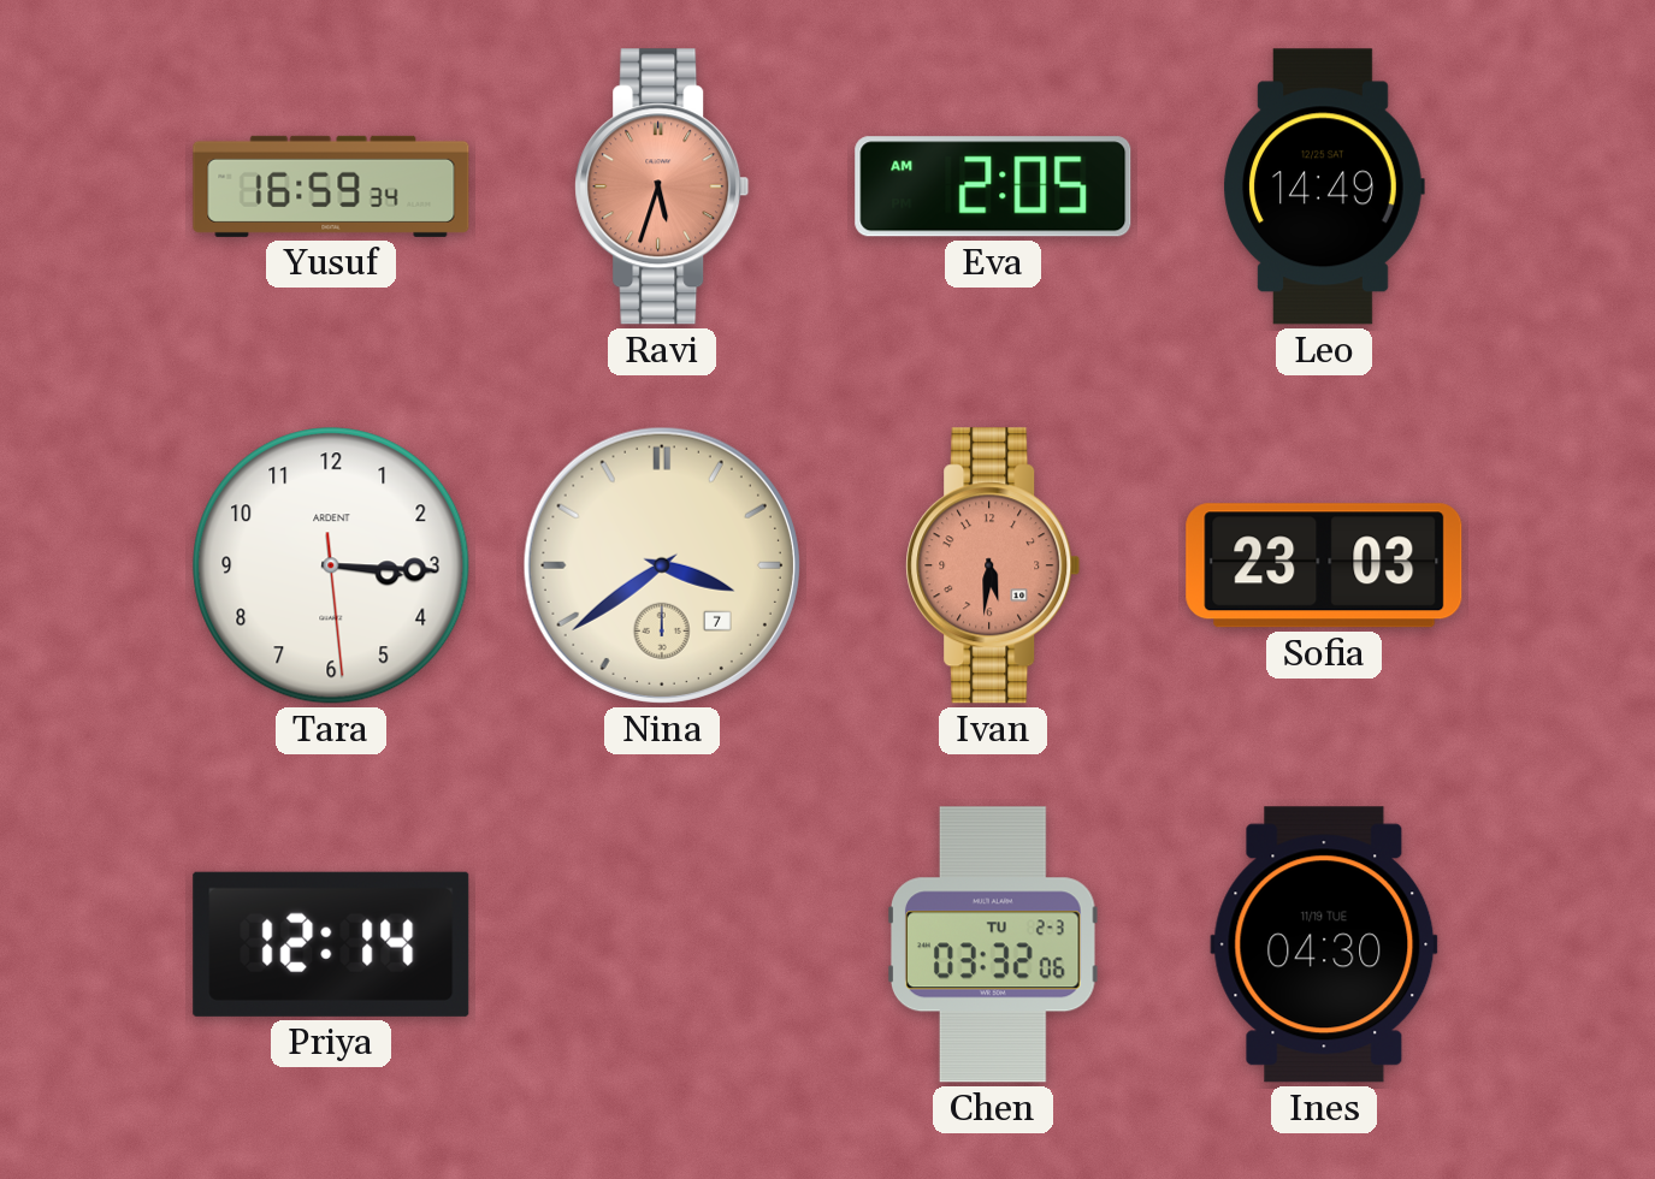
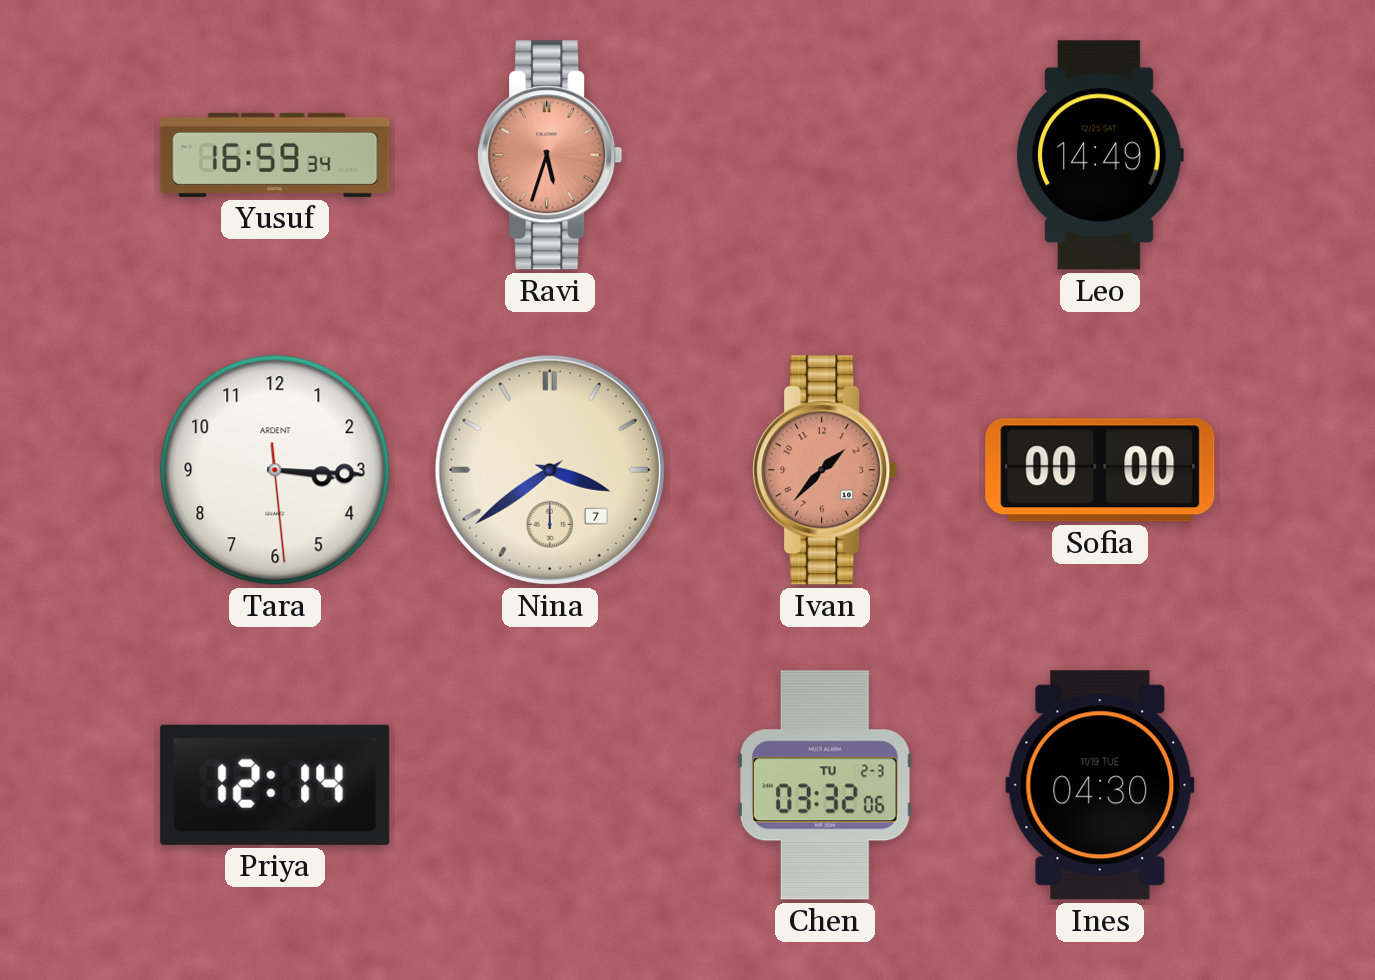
Eva: 2:05 -> none
Ivan: 5:31 -> 1:37
Sofia: 23:03 -> 00:00
